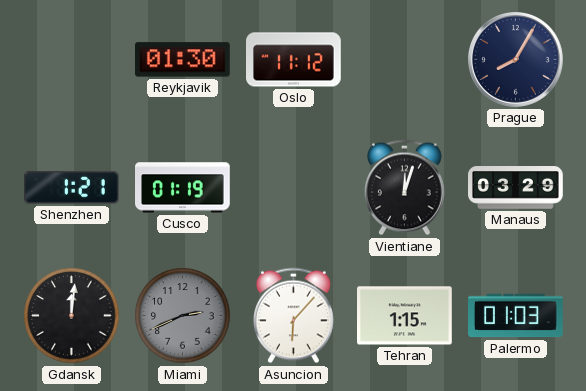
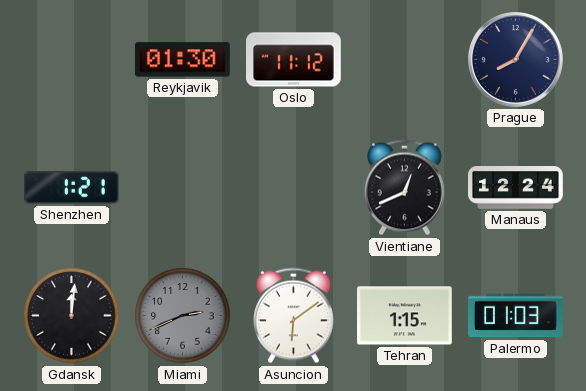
Cusco: 01:19 -> none
Vientiane: 12:03 -> 12:41
Manaus: 03:29 -> 12:24
Asuncion: 6:07 -> 6:09
